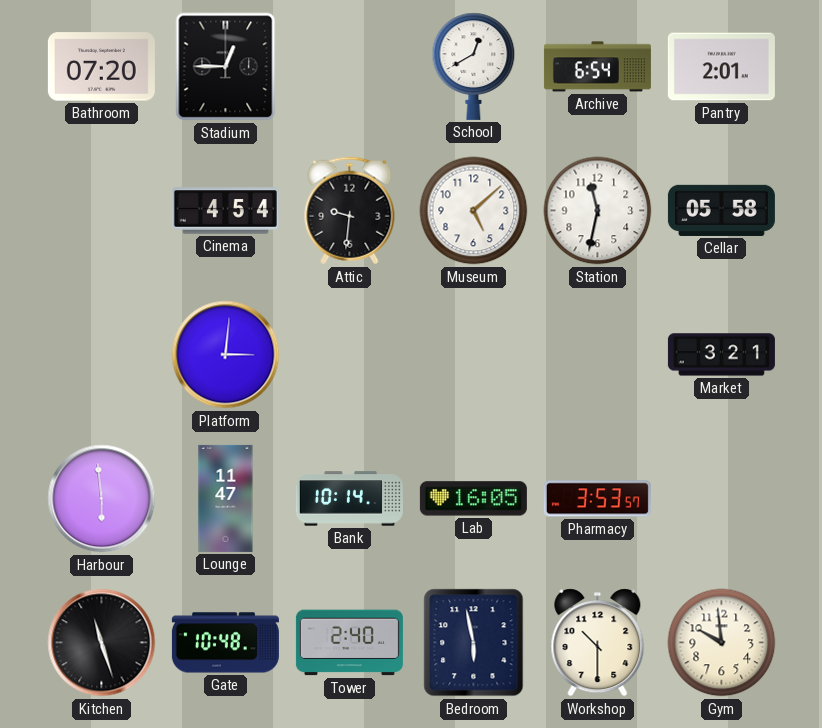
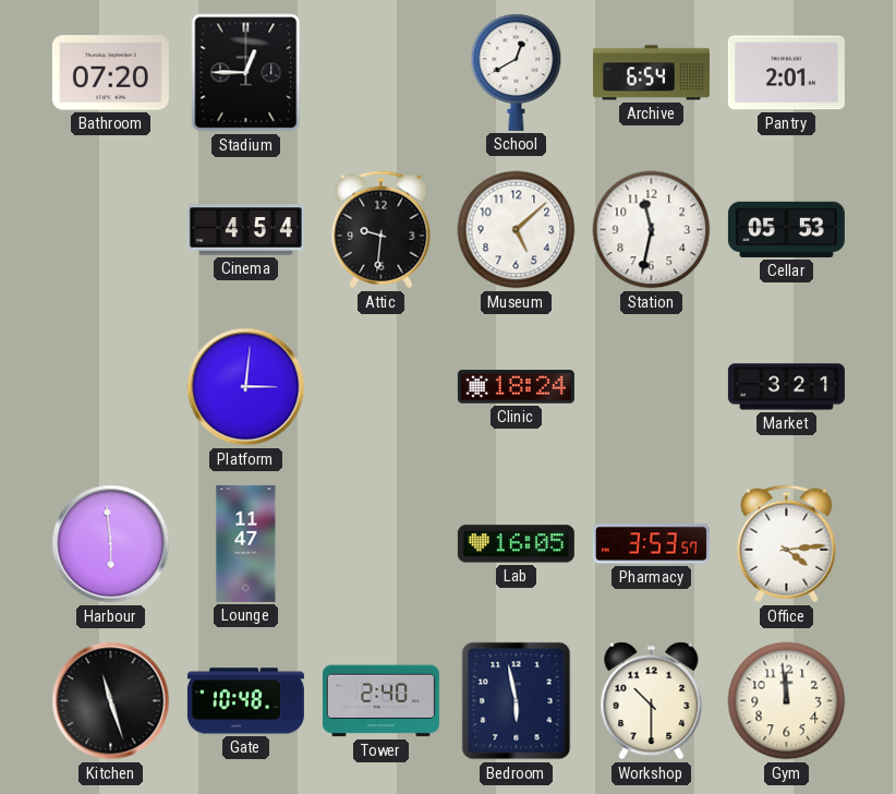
Cellar: 05:58 -> 05:53
Clinic: none -> 18:24
Bank: 10:14 -> none
Office: none -> 4:14
Gym: 9:59 -> 11:59
